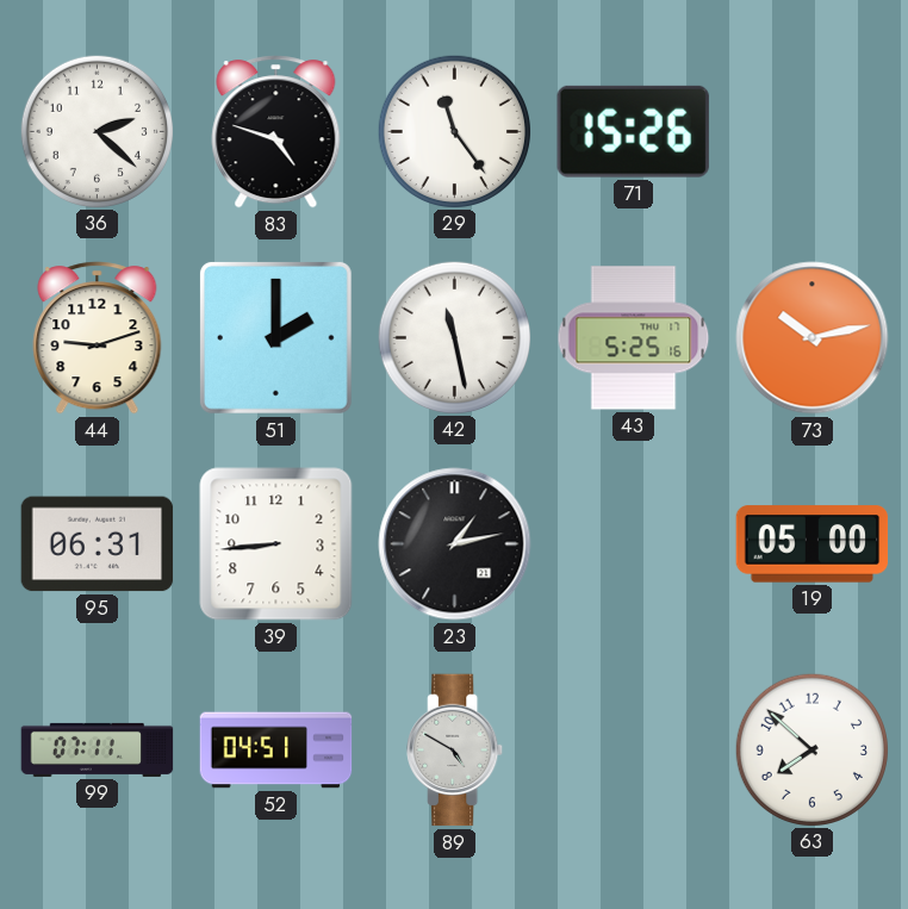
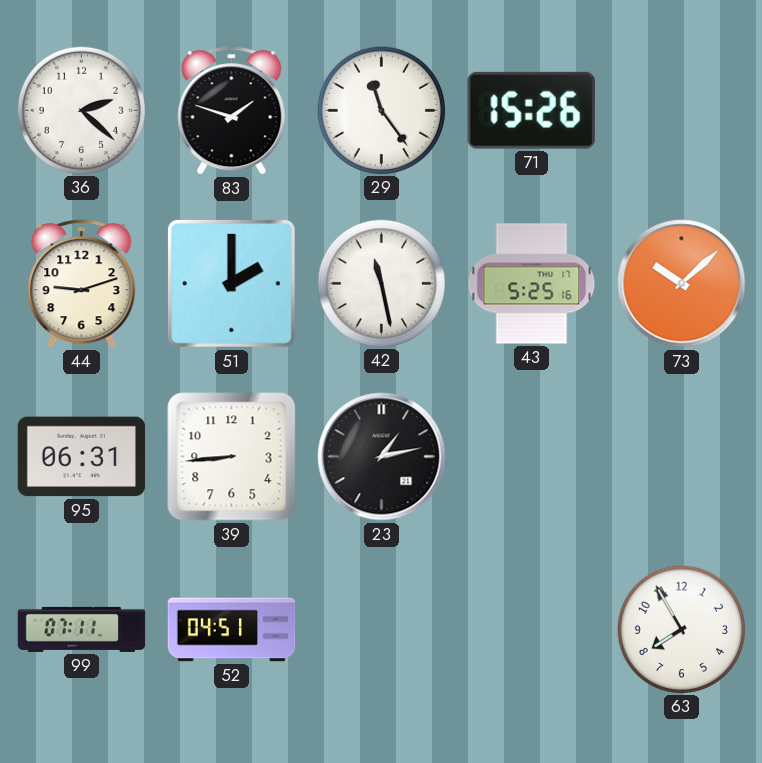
83: 4:48 -> 1:48
73: 10:13 -> 10:08
19: 05:00 -> none
89: 4:50 -> none
63: 7:52 -> 7:55
